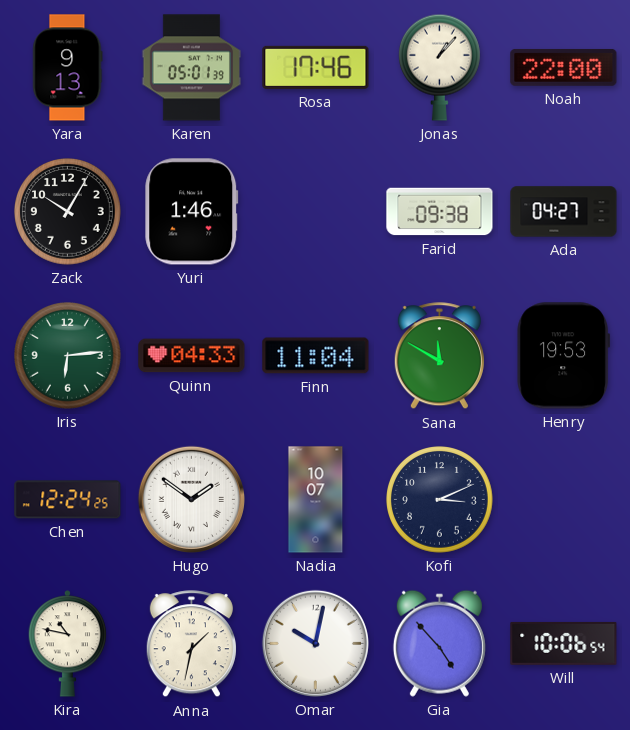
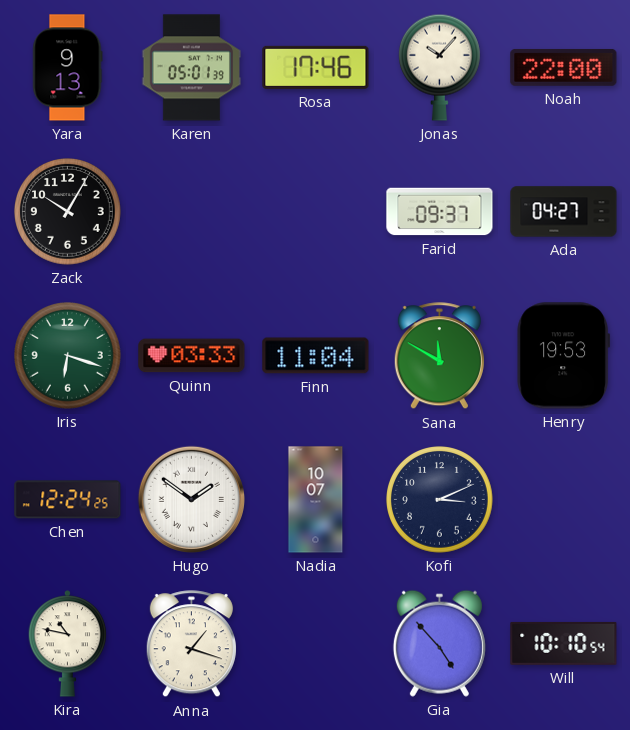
Jonas: 1:07 -> 10:07
Yuri: 1:46 -> none
Farid: 09:38 -> 09:37
Iris: 6:14 -> 6:18
Quinn: 04:33 -> 03:33
Anna: 1:32 -> 1:18
Omar: 10:02 -> none
Will: 10:06 -> 10:10
